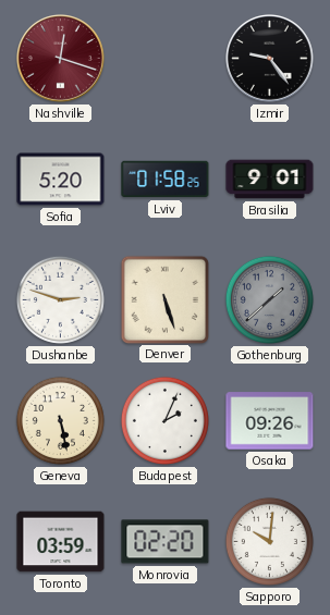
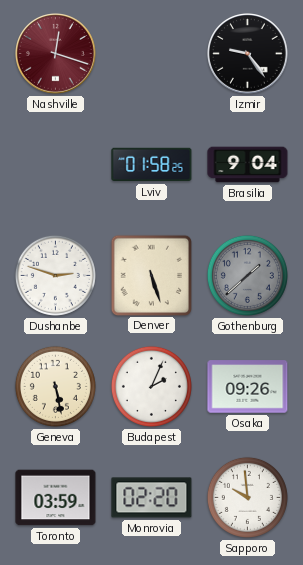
Sofia: 5:20 -> none
Brasilia: 9:01 -> 9:04
Sapporo: 10:01 -> 9:59
